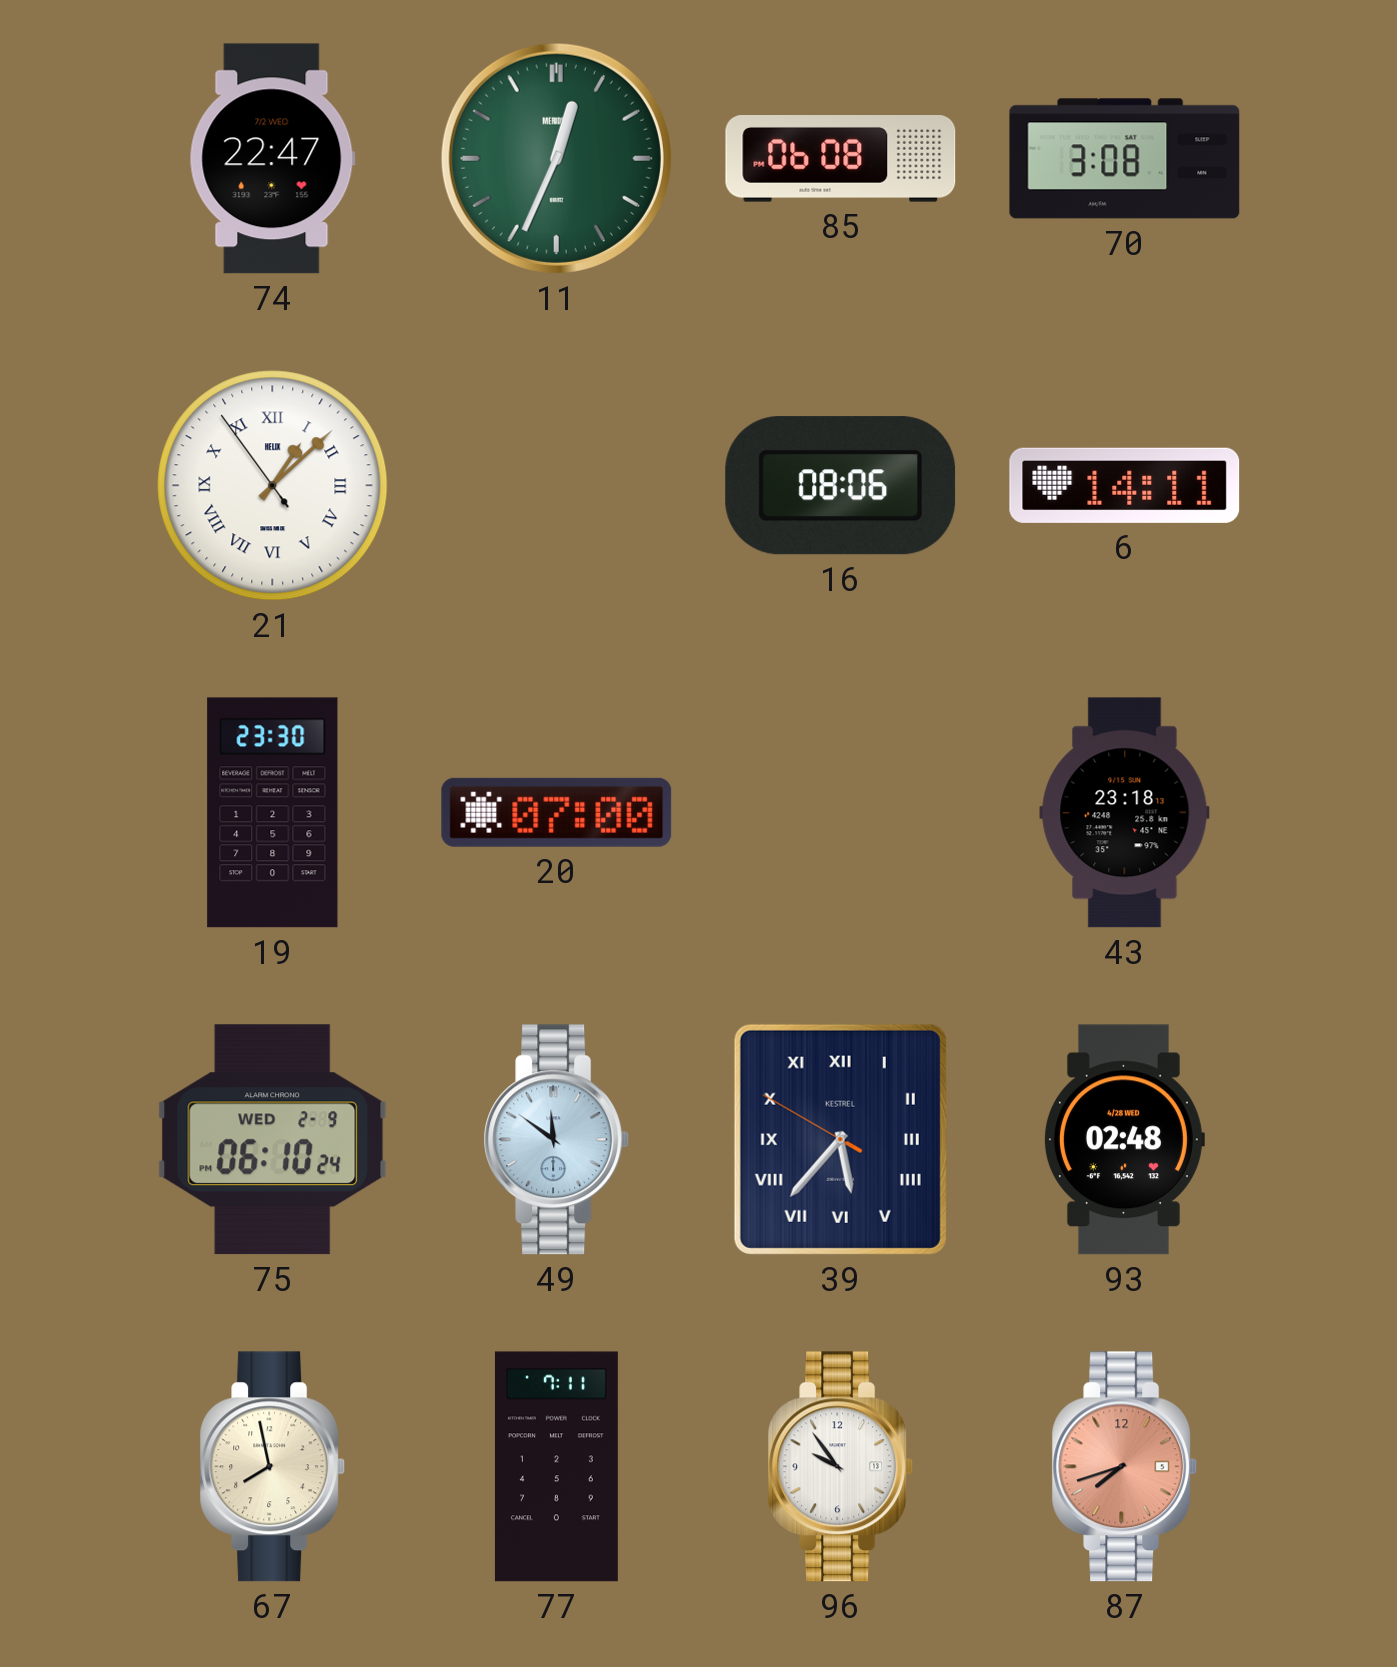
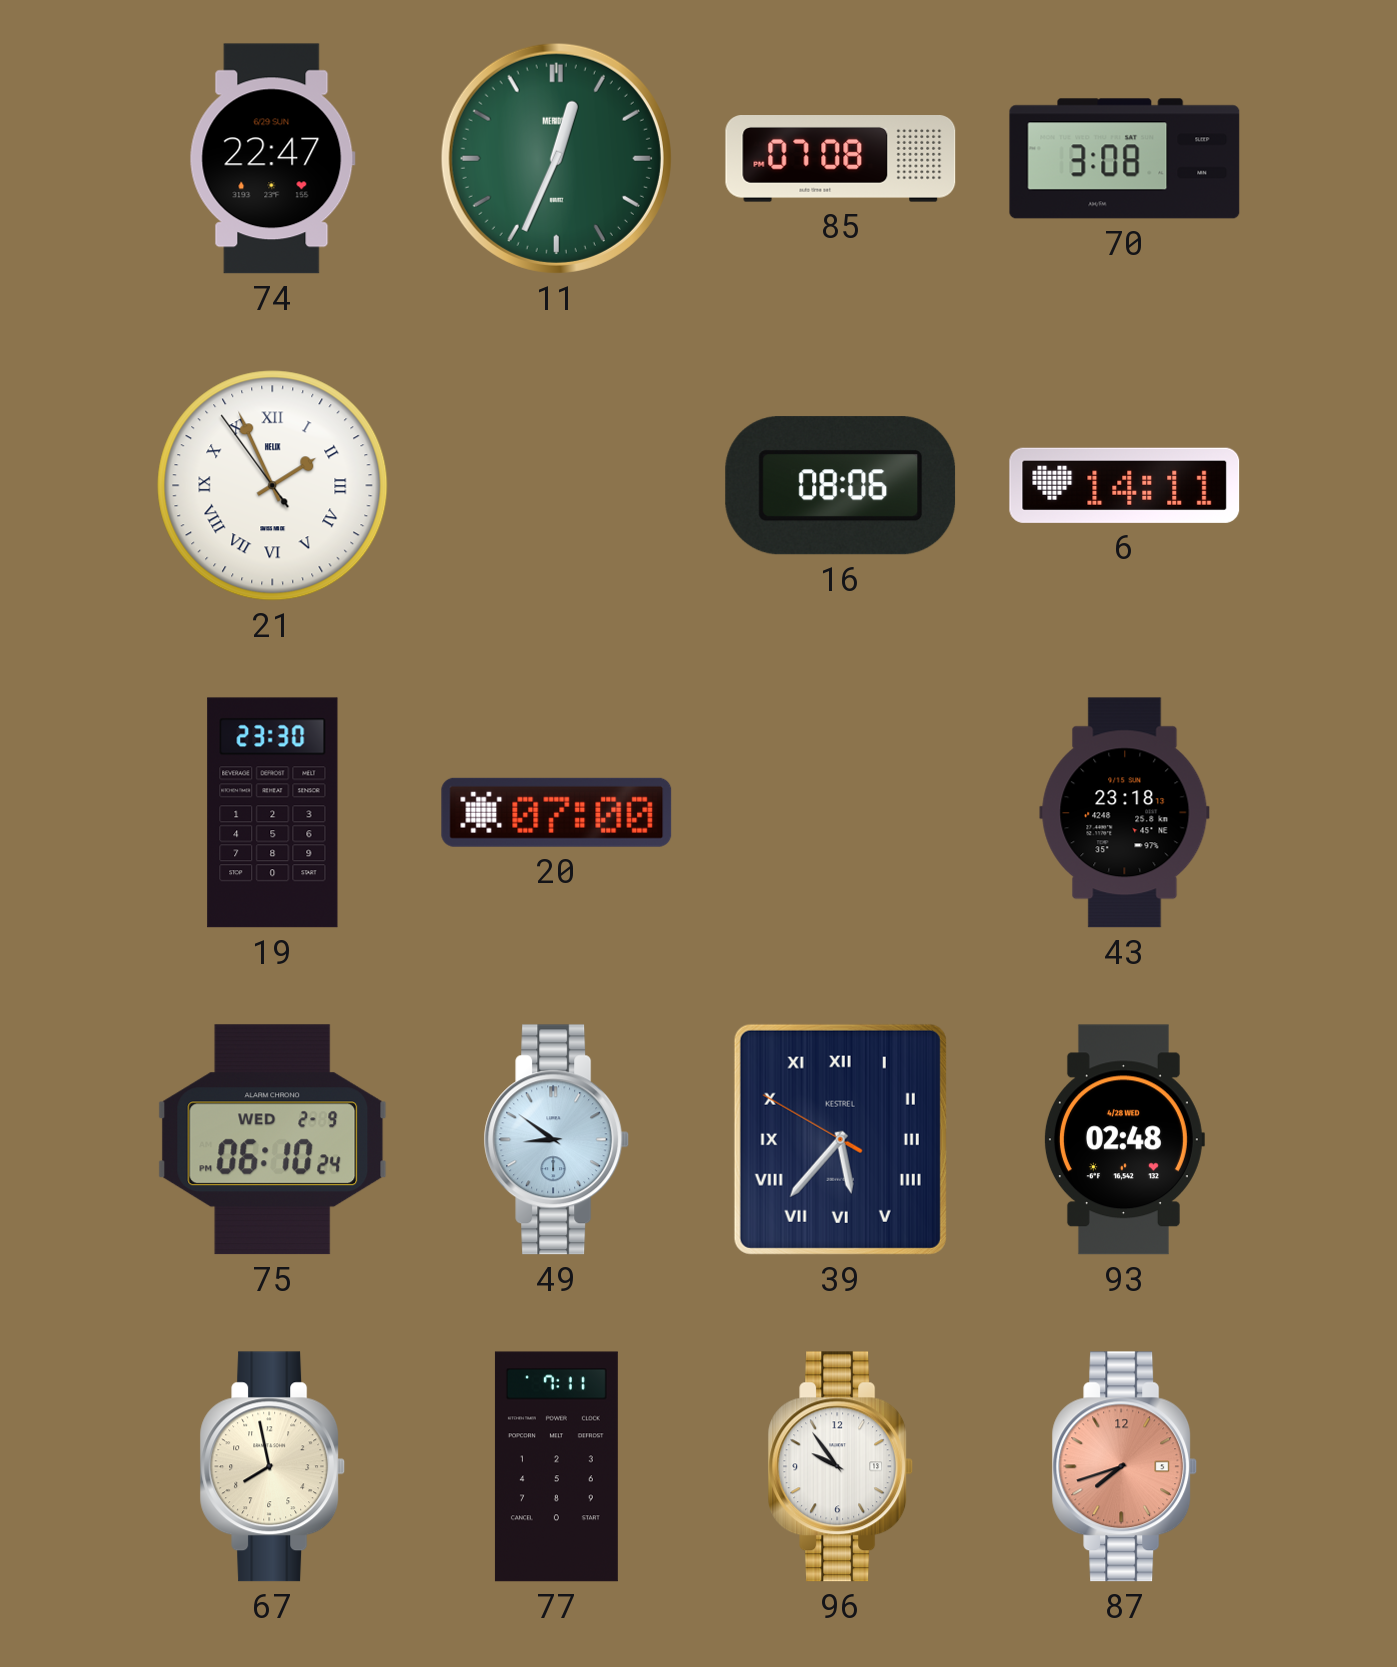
74 date: 7/2 WED -> 6/29 SUN
85: 06:08 -> 07:08
21: 1:07 -> 1:55
49: 11:51 -> 8:51
